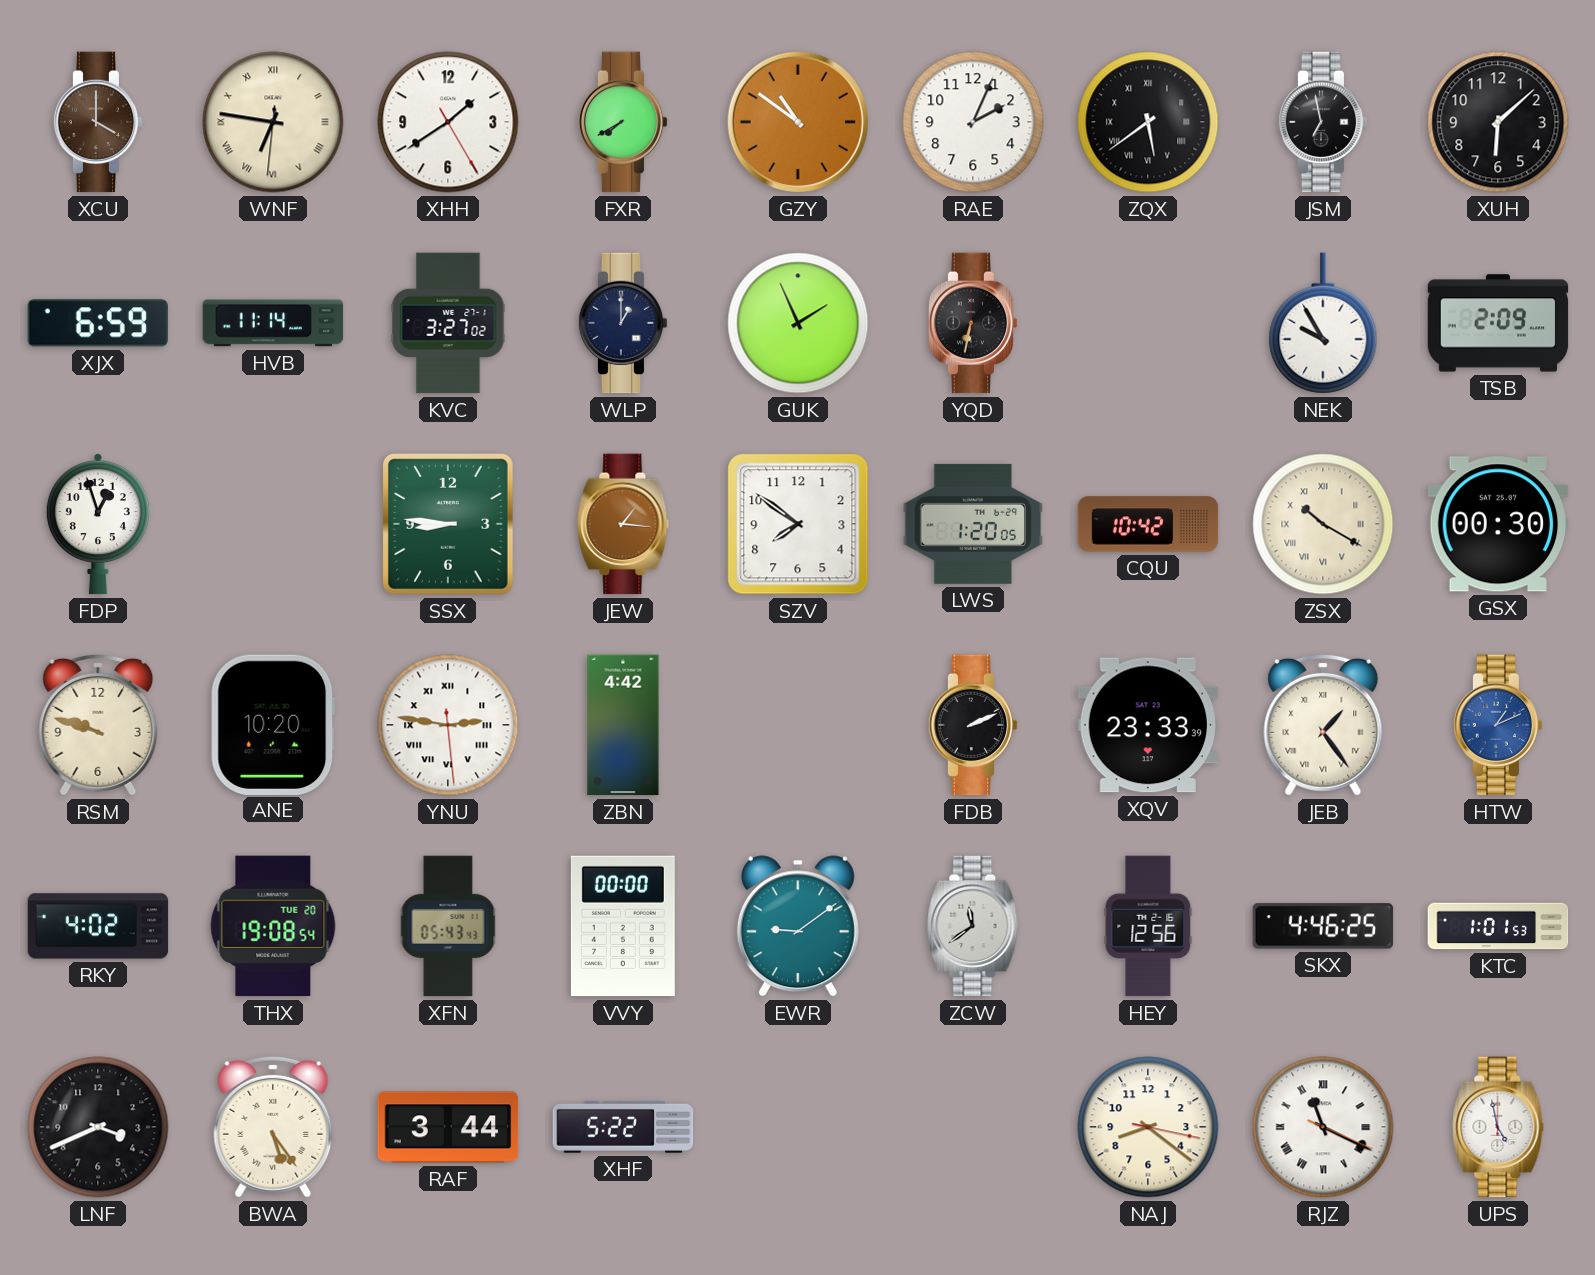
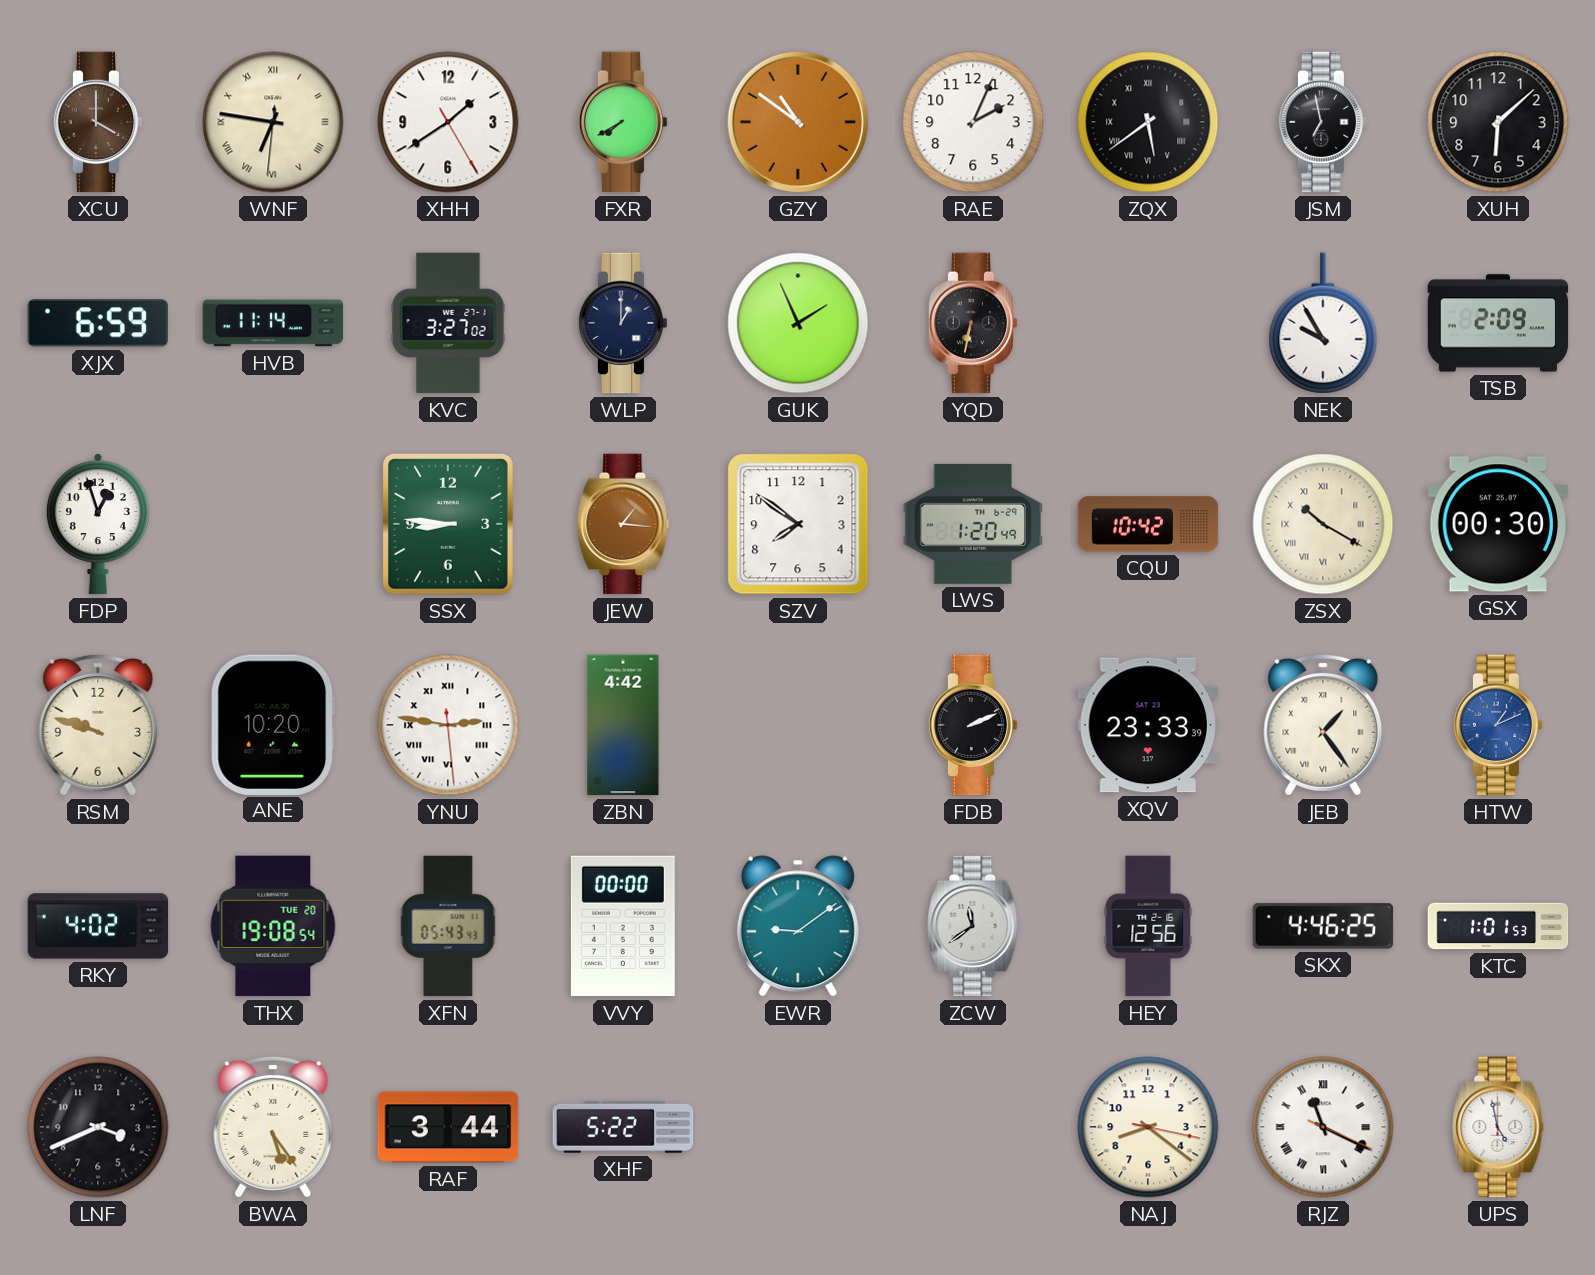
LWS: 1:20:05 -> 1:20:49
